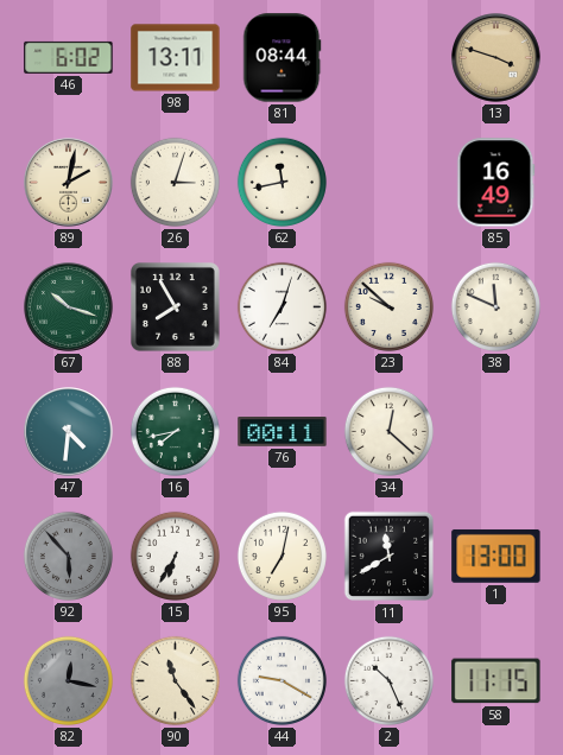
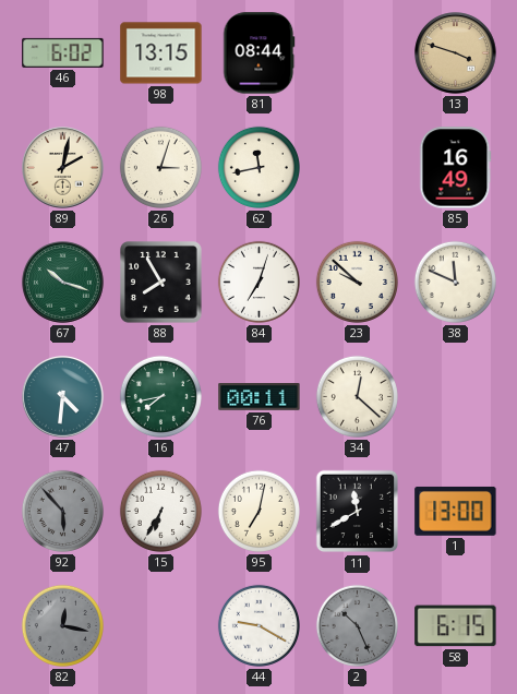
98: 13:11 -> 13:15
90: 11:24 -> none
2 dial: white -> grey
58: 11:15 -> 6:15
